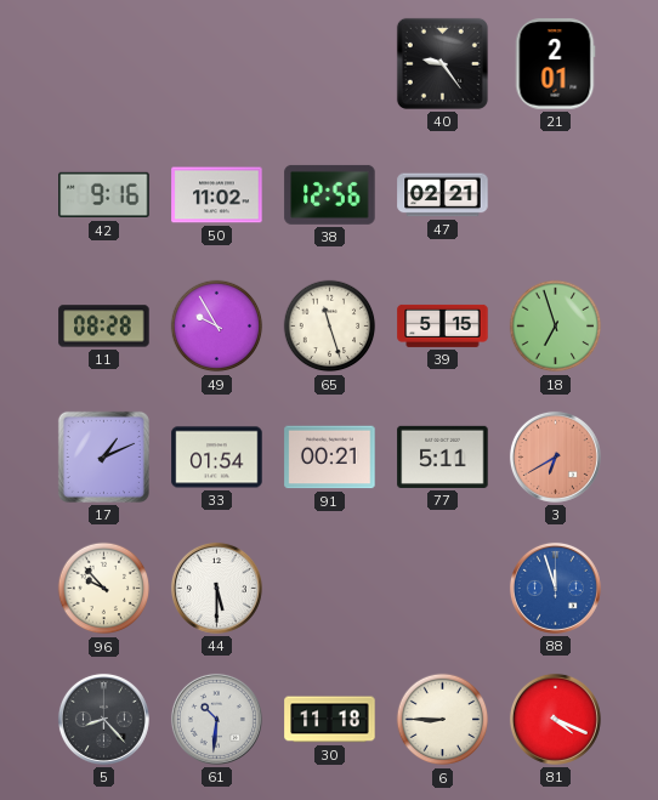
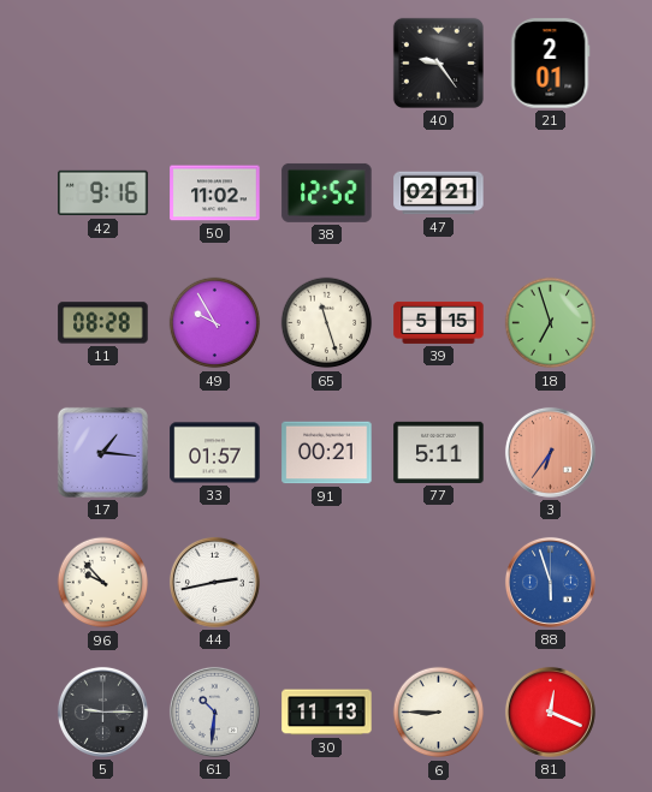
38: 12:56 -> 12:52
17: 1:11 -> 1:16
33: 01:54 -> 01:57
3: 6:40 -> 6:36
44: 5:30 -> 2:43
88: 11:57 -> 5:57
5: 8:23 -> 9:15
30: 11:18 -> 11:13
81: 4:19 -> 12:19
